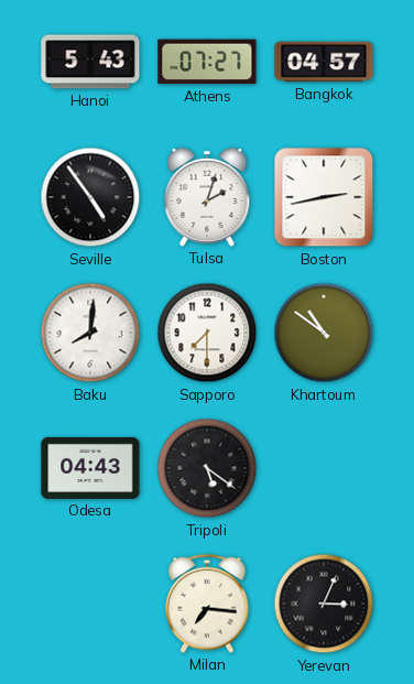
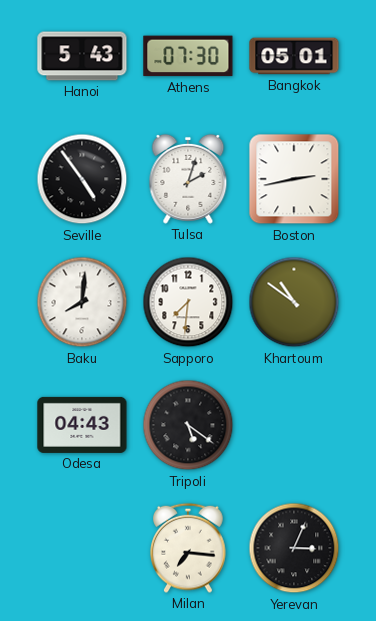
Athens: 07:27 -> 07:30
Bangkok: 04:57 -> 05:01
Sapporo: 7:30 -> 7:31
